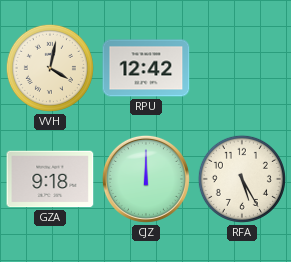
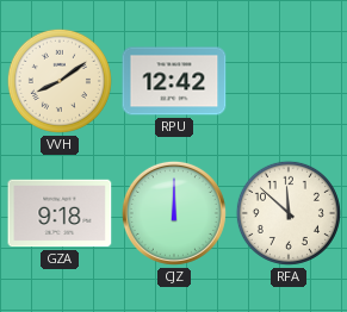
VVH: 4:02 -> 8:09
RFA: 5:25 -> 11:52
